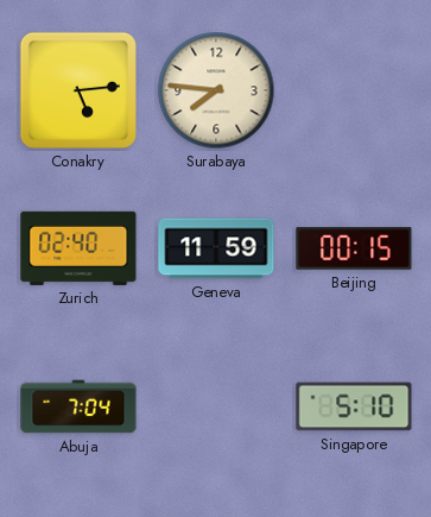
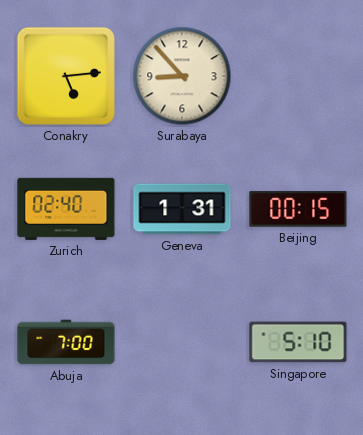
Surabaya: 7:46 -> 8:53
Geneva: 11:59 -> 1:31
Abuja: 7:04 -> 7:00
